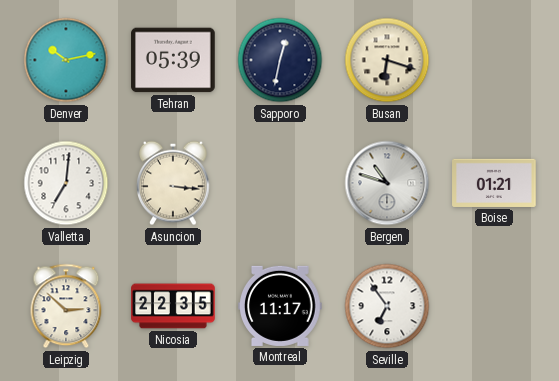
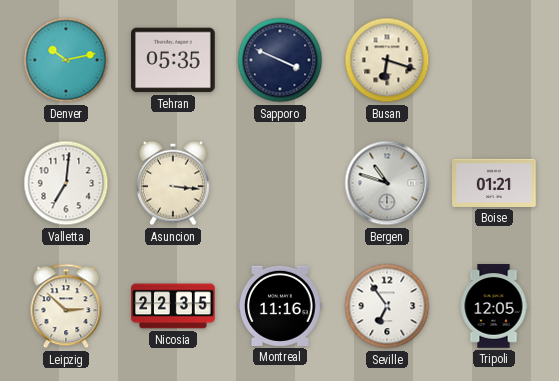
Tehran: 05:39 -> 05:35
Sapporo: 12:32 -> 3:49
Montreal: 11:17 -> 11:16
Tripoli: none -> 12:05
